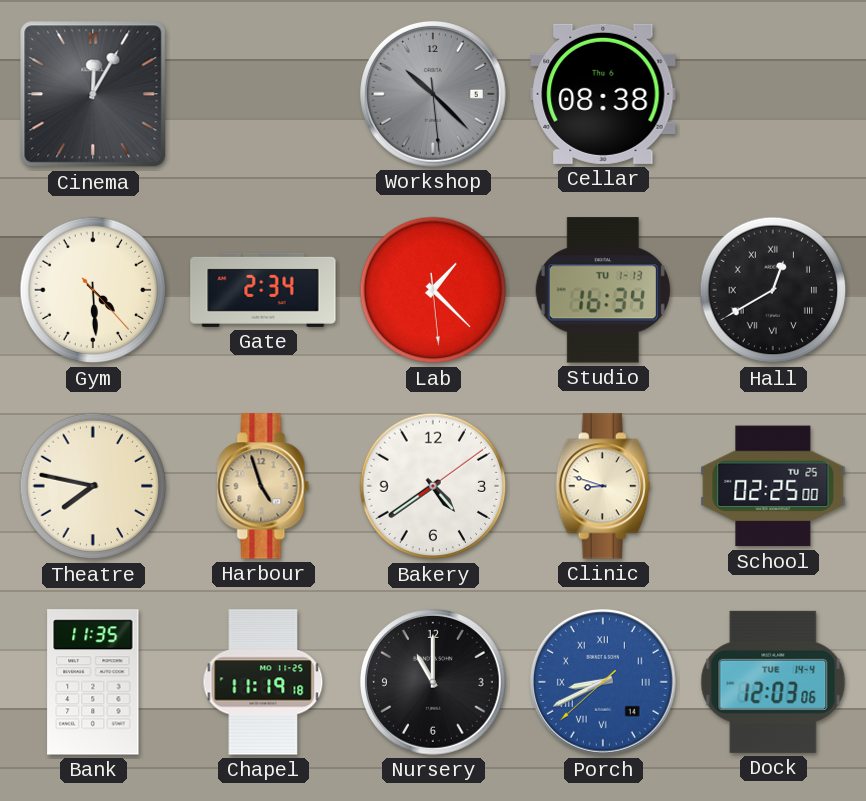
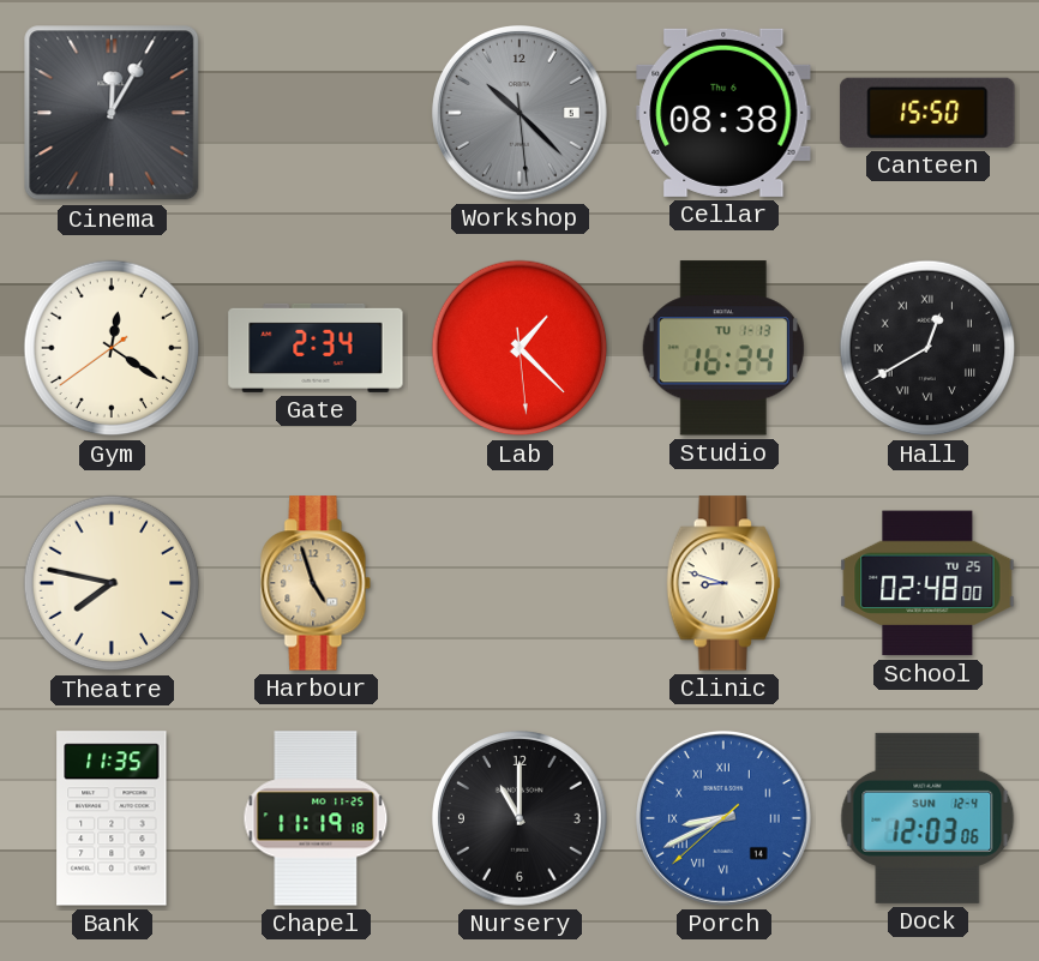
Canteen: none -> 15:50
Gym: 4:29 -> 12:20
Bakery: 4:39 -> none
School: 02:25 -> 02:48
Dock date: TUE 14-4 -> SUN 12-4
